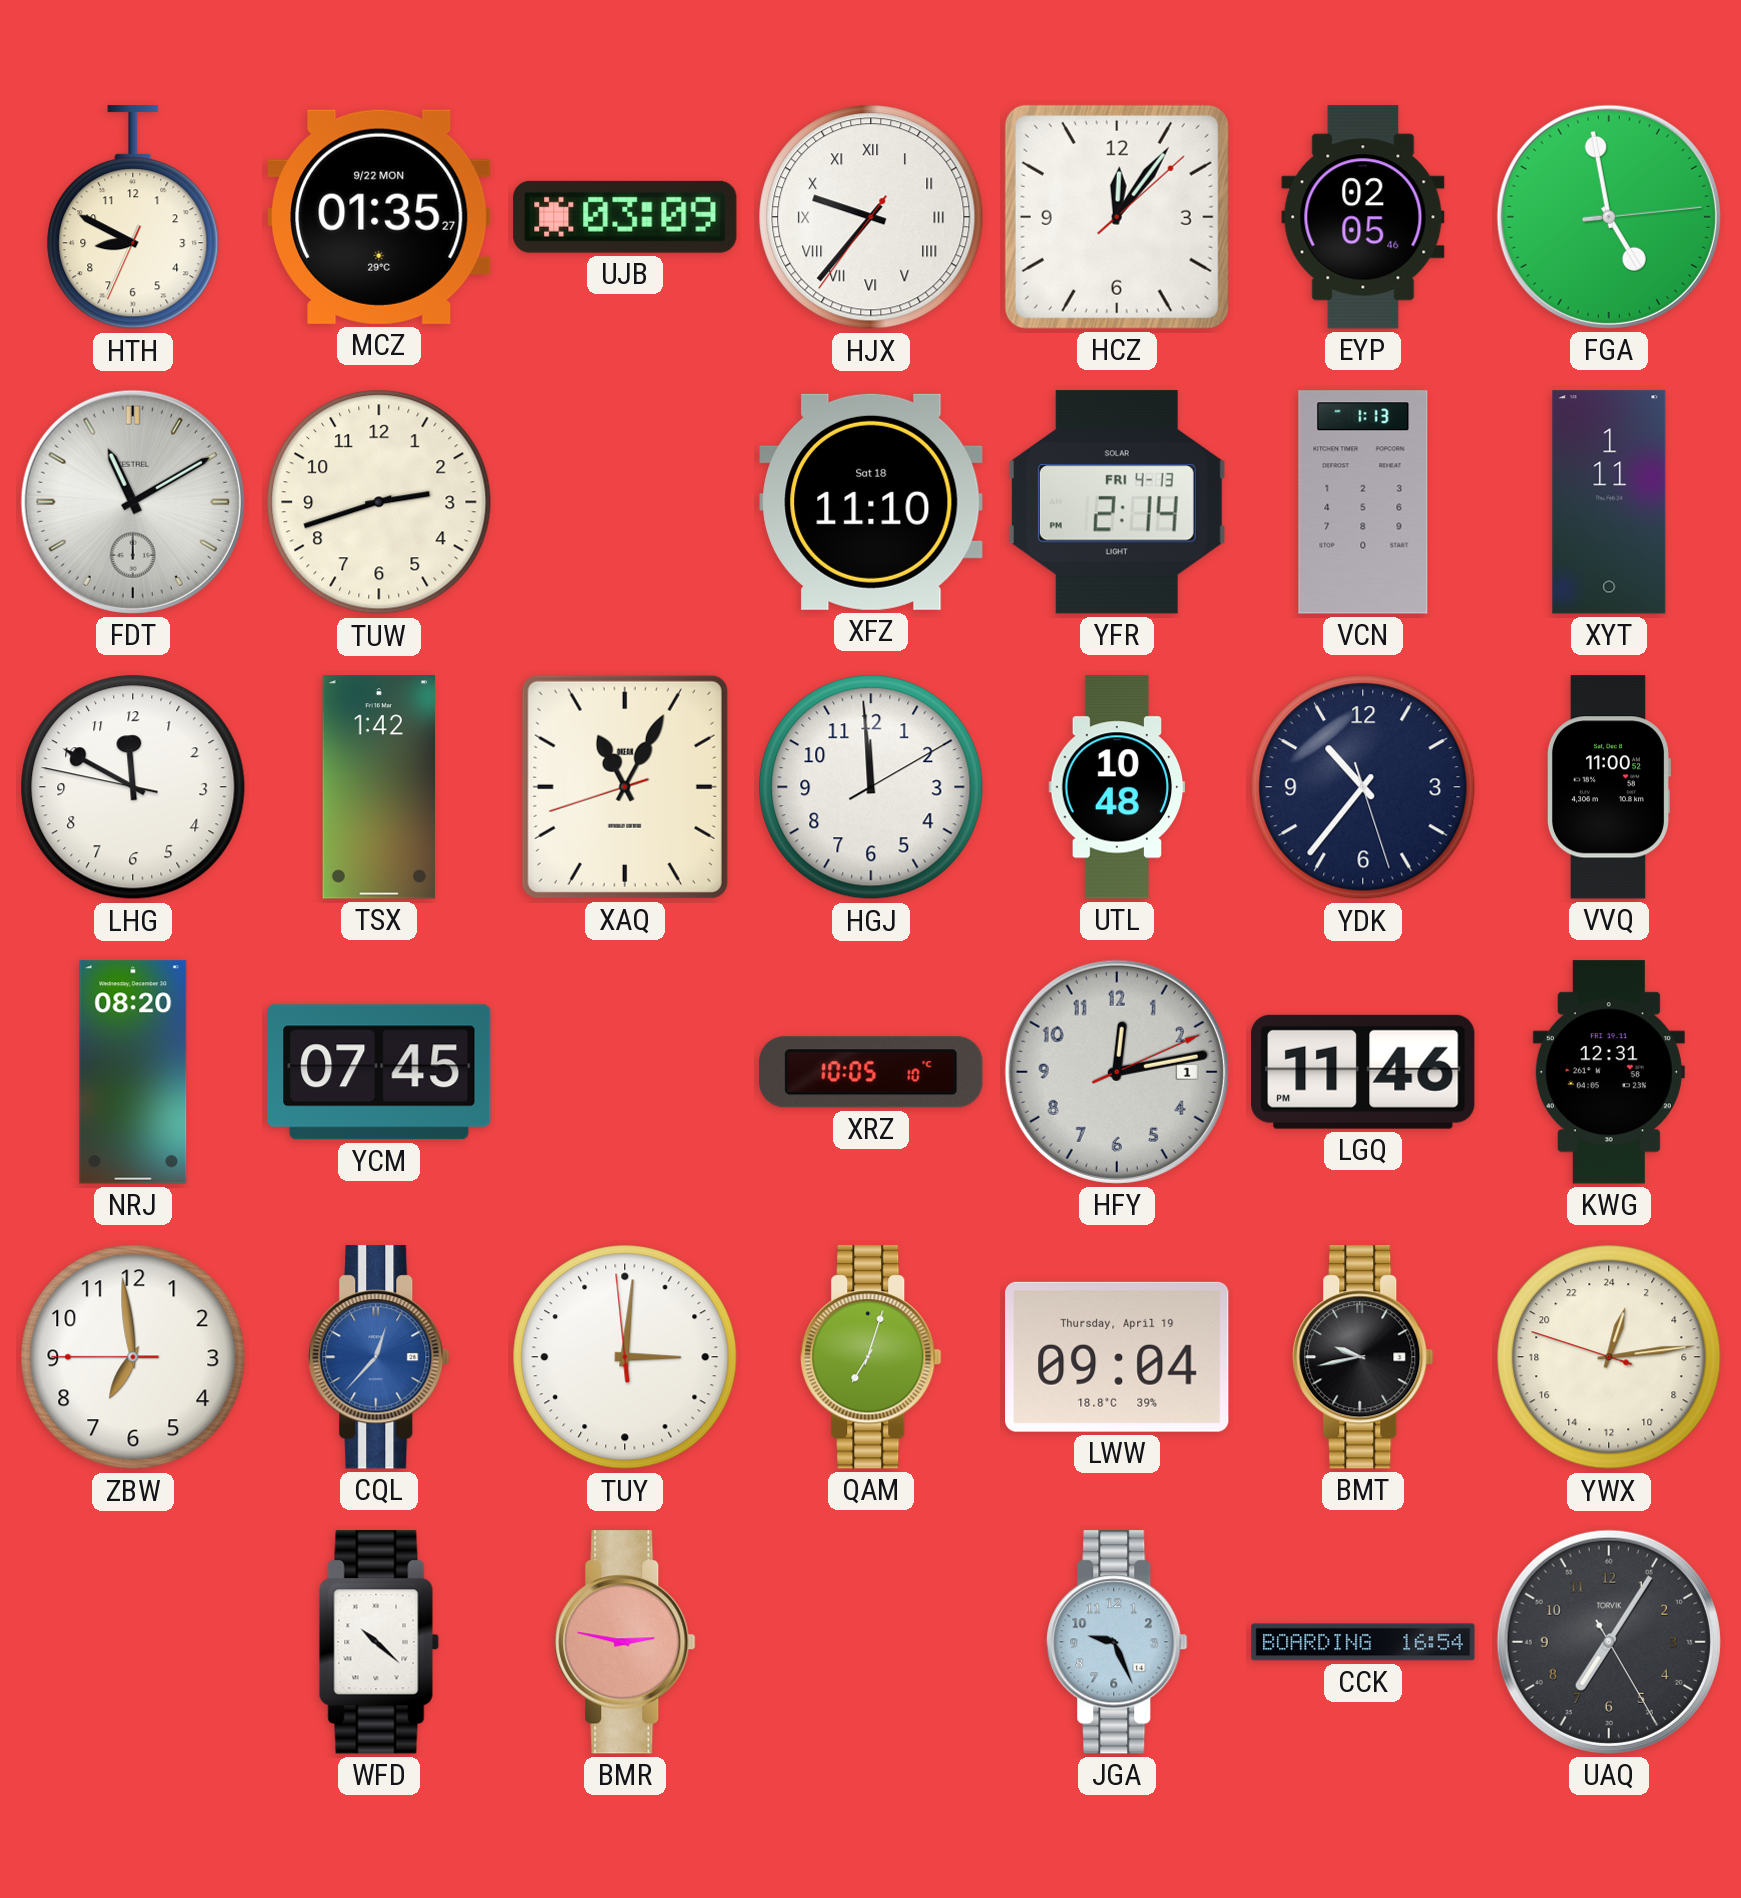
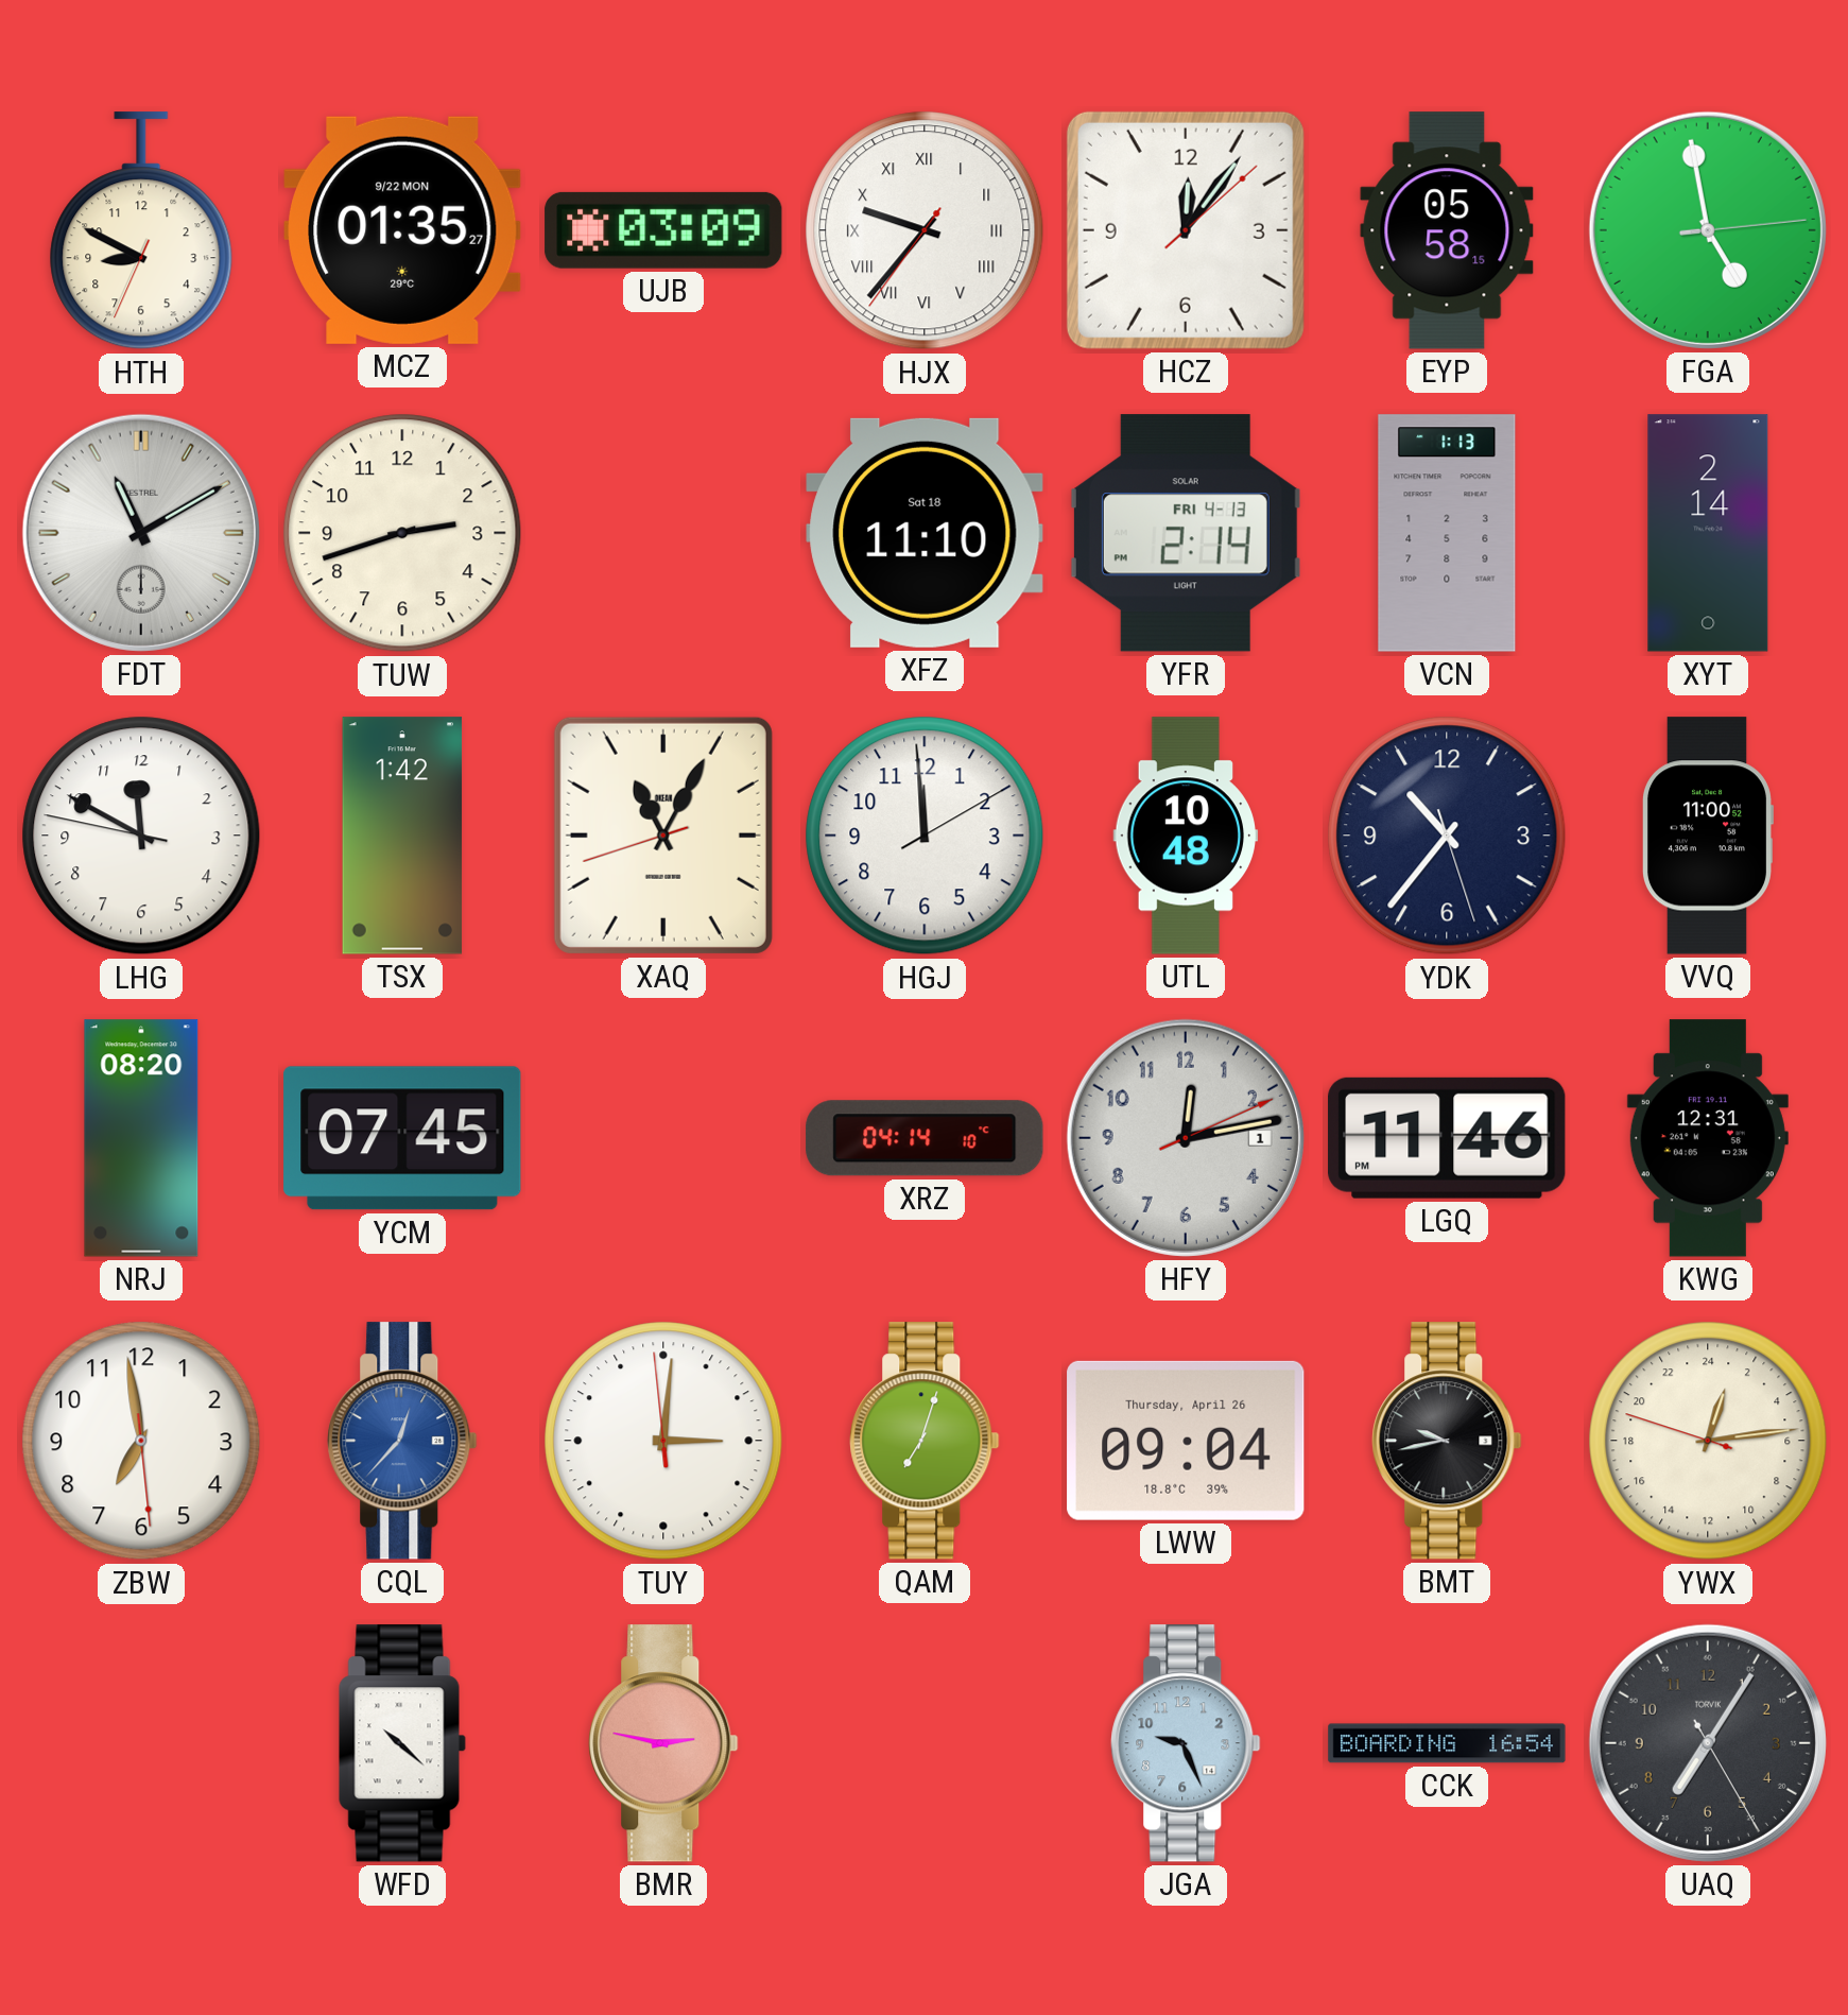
EYP: 02:05 -> 05:58
XYT: 1:11 -> 2:14
XRZ: 10:05 -> 04:14
ZBW: 6:58:45 -> 6:58:29
LWW date: Thursday, April 19 -> Thursday, April 26
